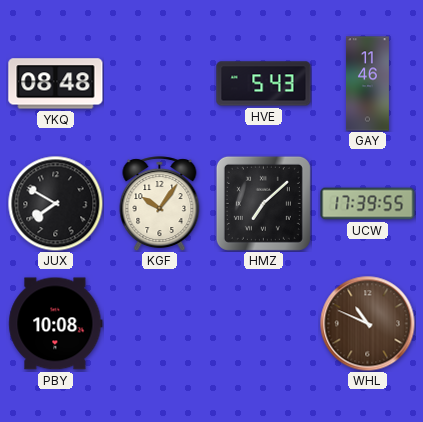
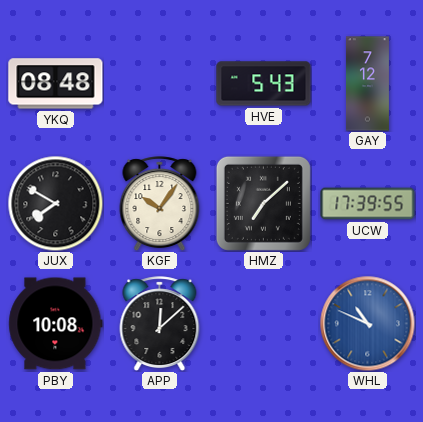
GAY: 11:46 -> 7:12
APP: none -> 12:08
WHL dial: brown -> blue
